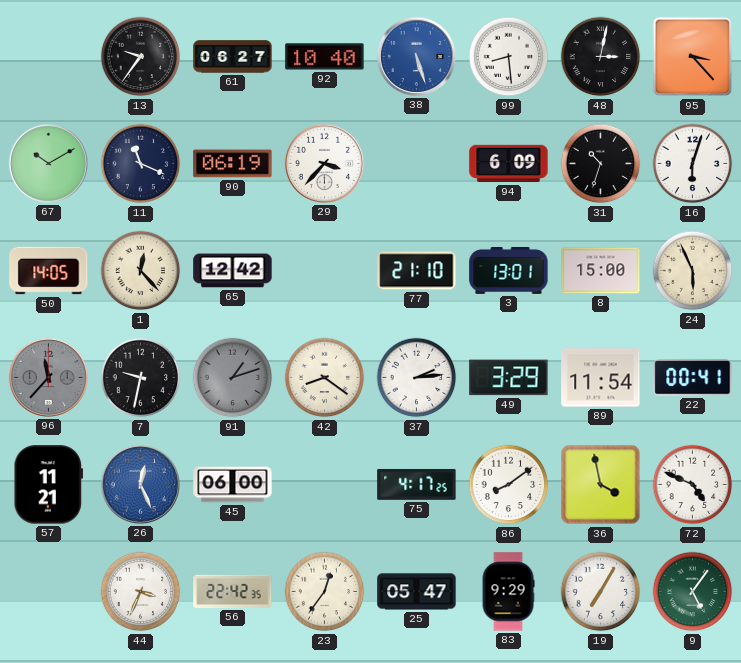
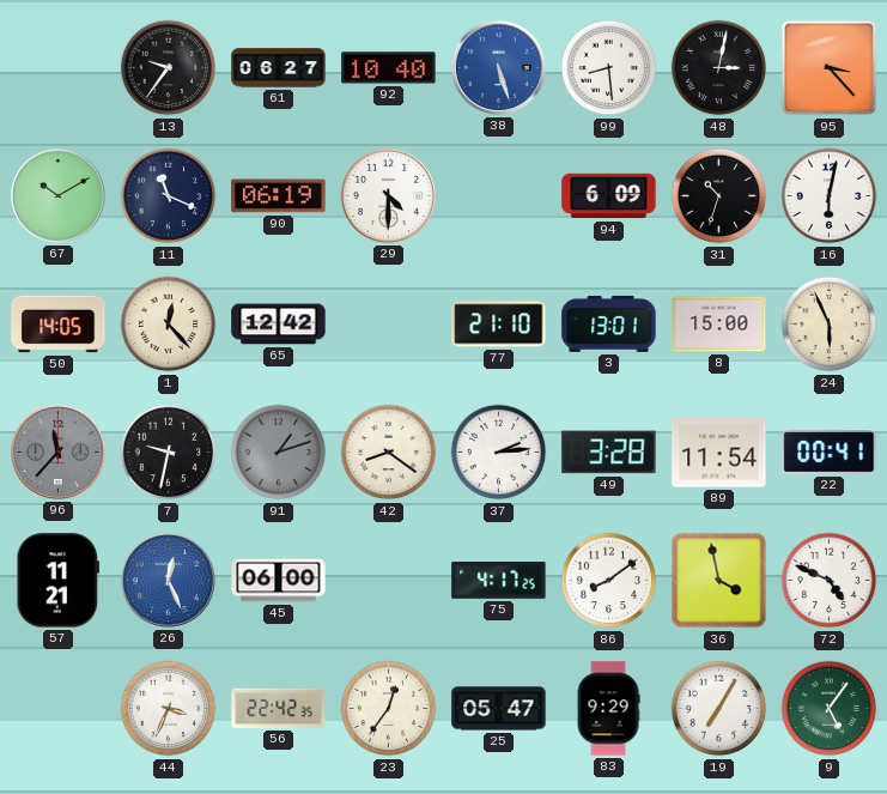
29: 3:37 -> 4:30
16: 6:03 -> 6:02
49: 3:29 -> 3:28
